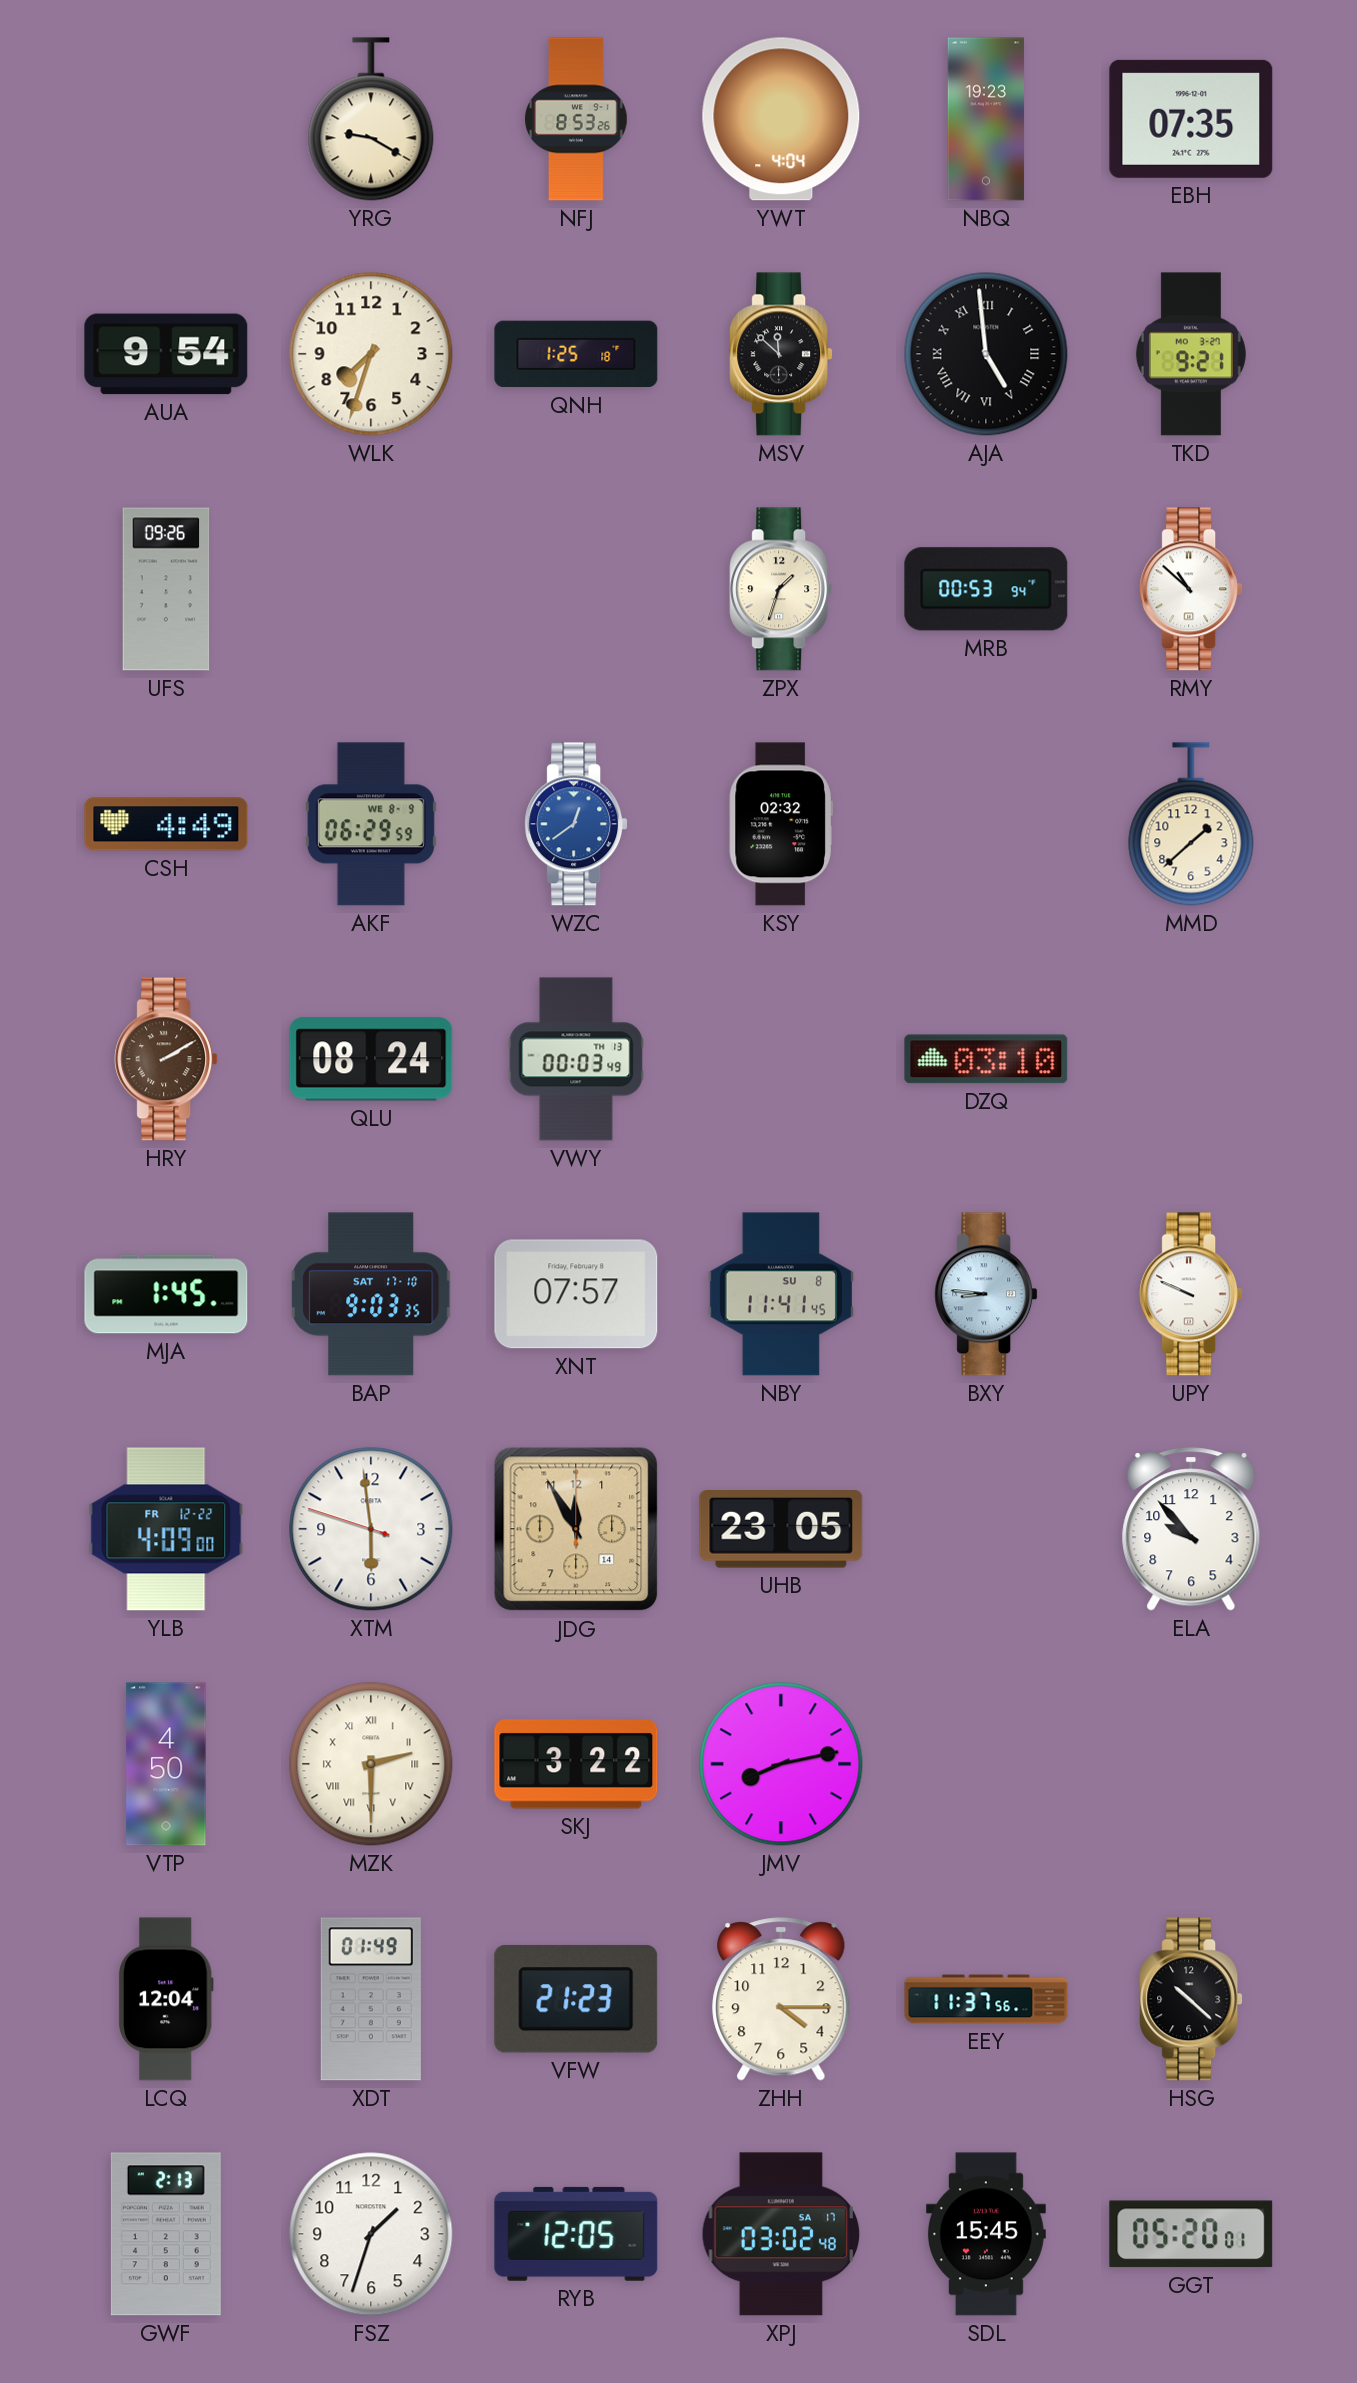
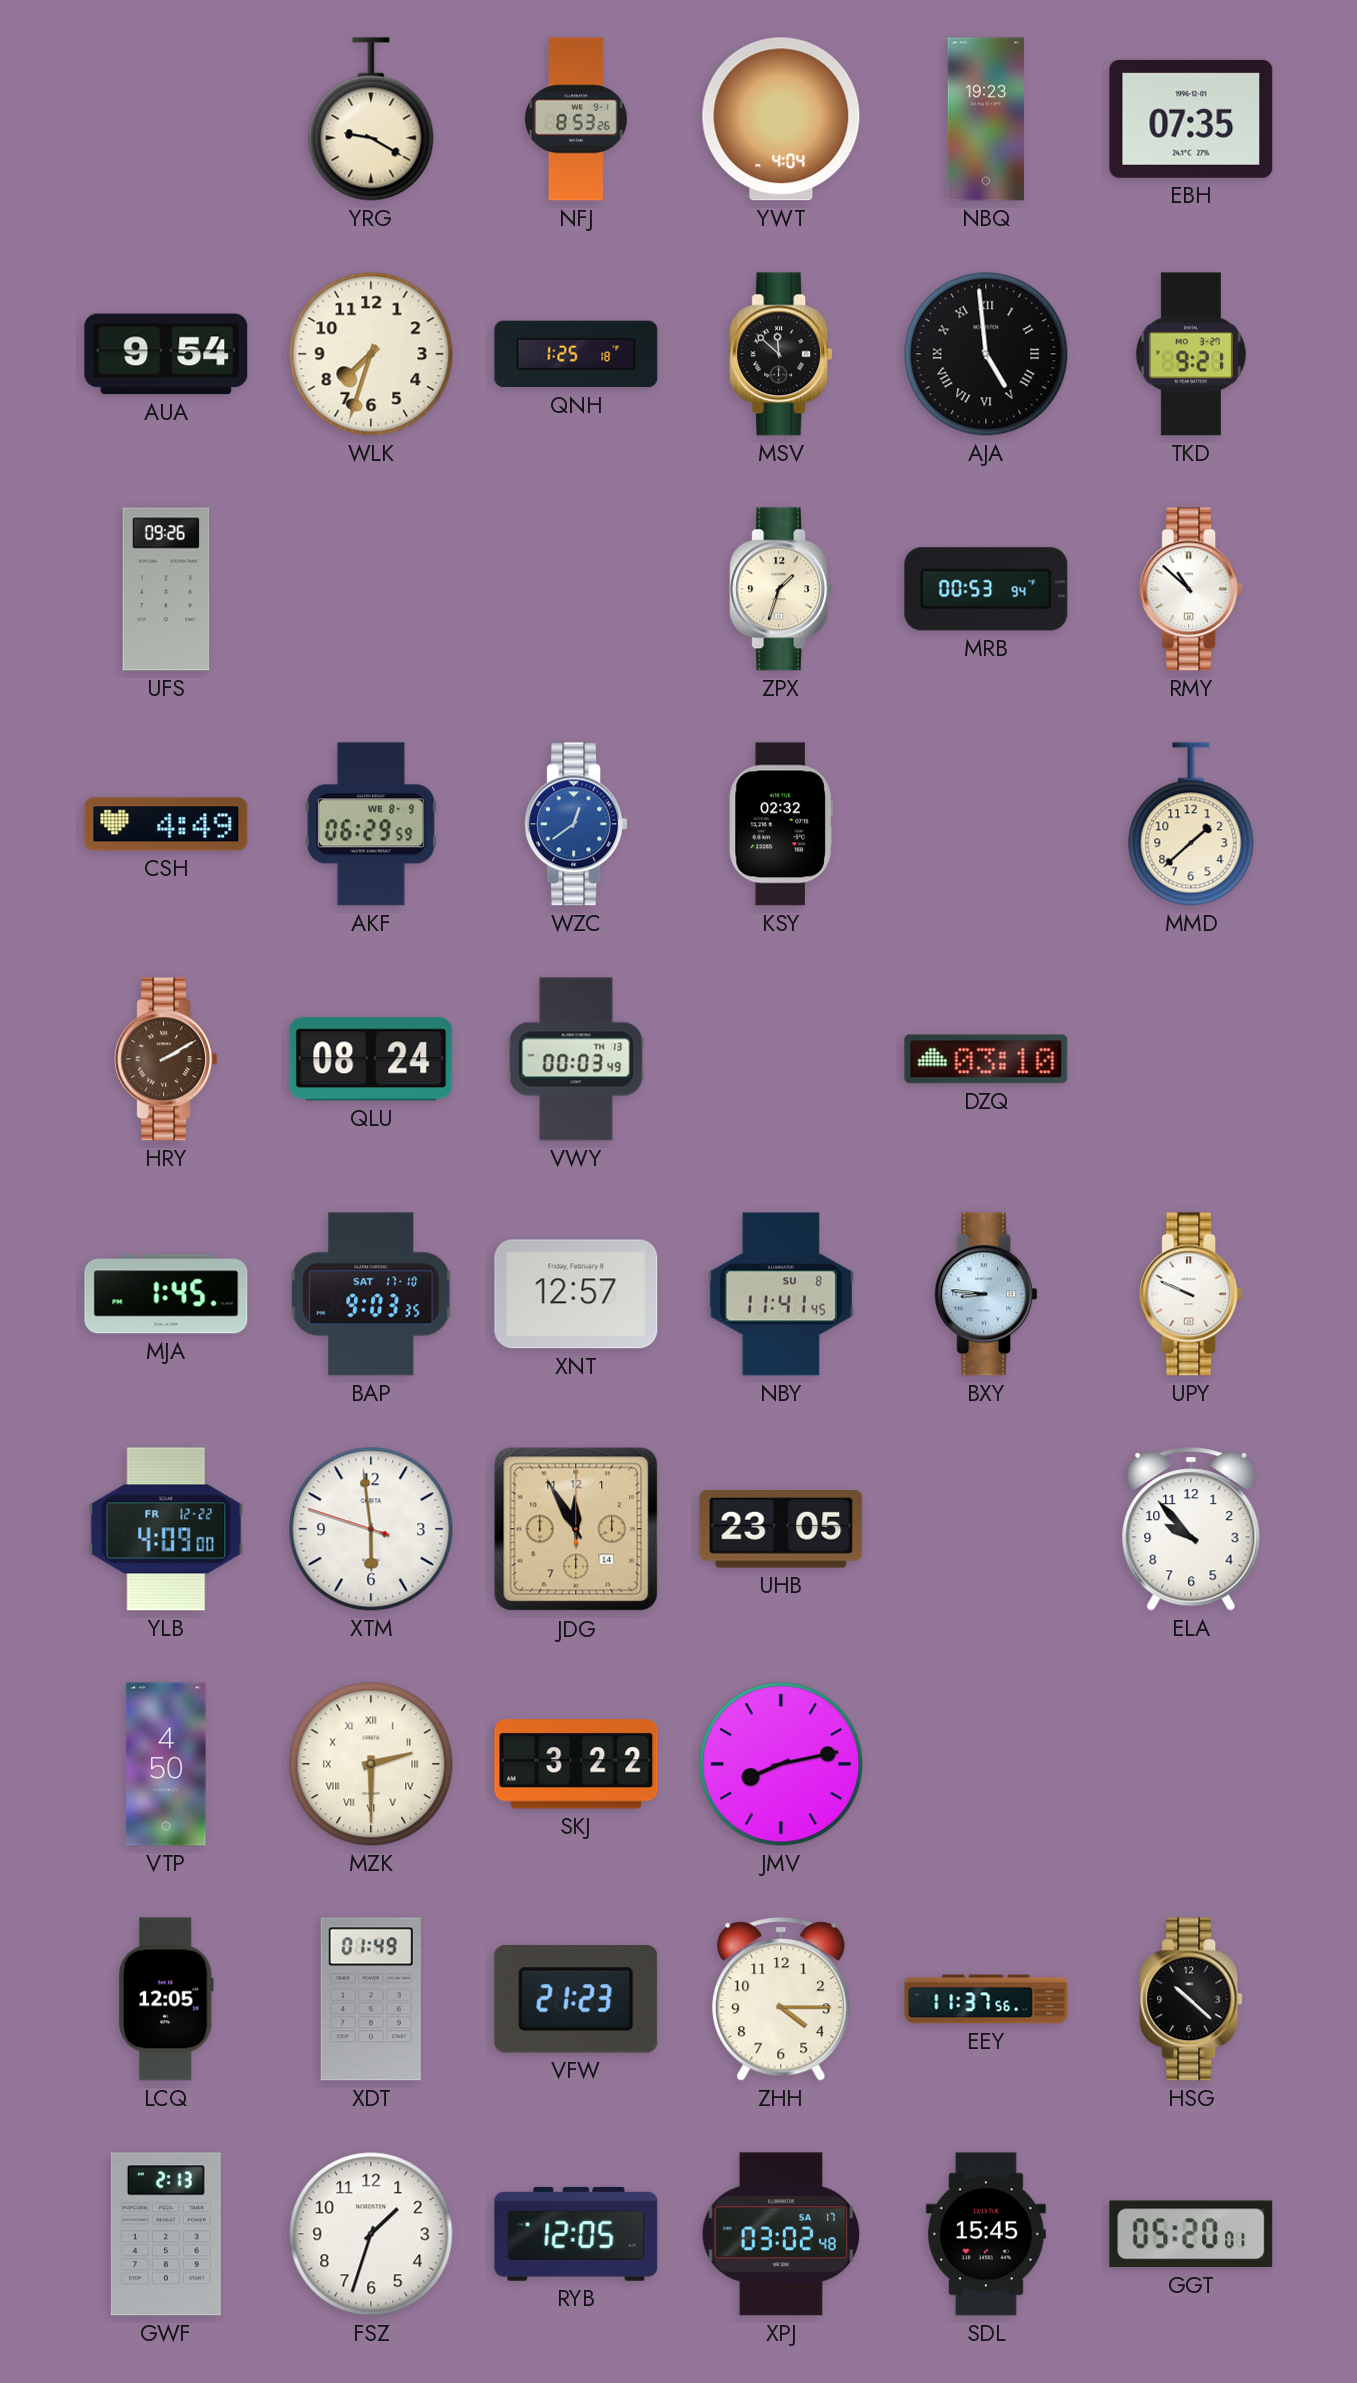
XNT: 07:57 -> 12:57
LCQ: 12:04 -> 12:05
